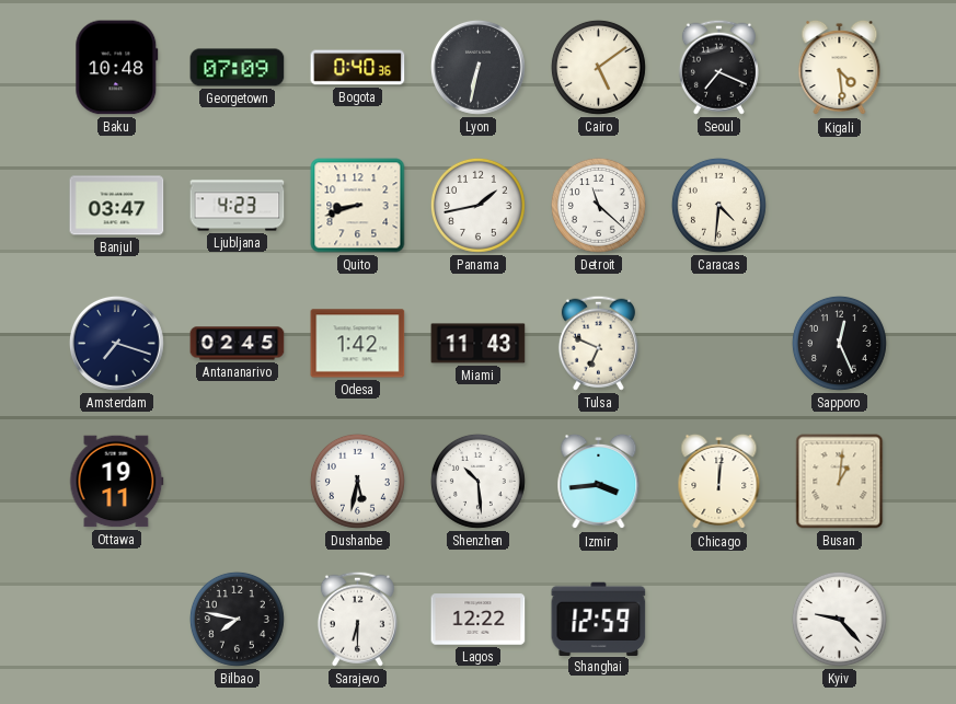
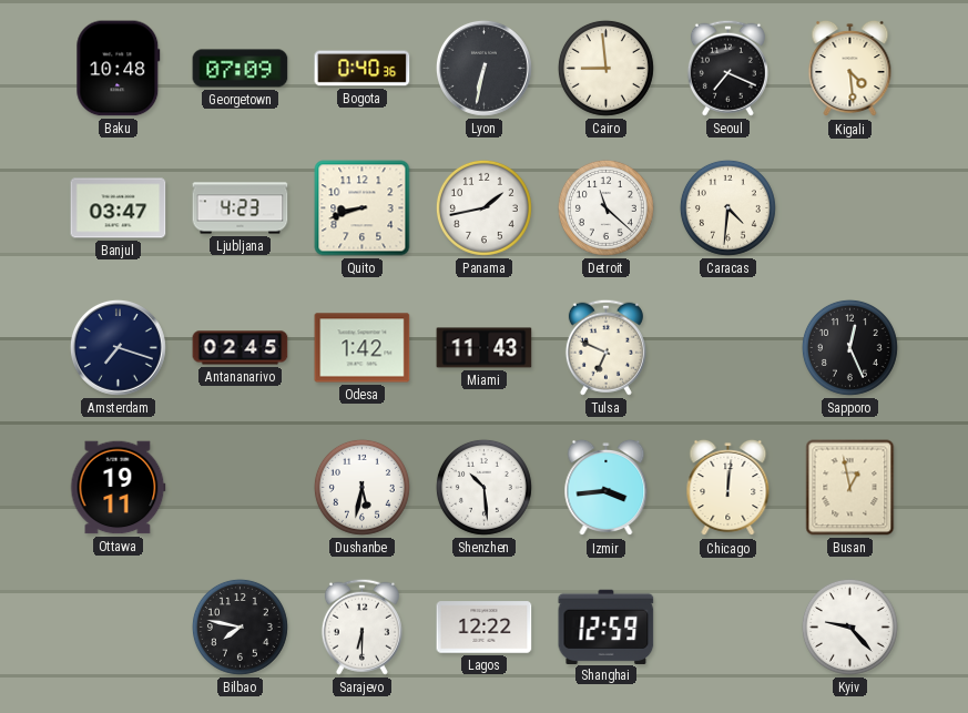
Cairo: 5:09 -> 8:59
Busan: 1:01 -> 12:58
